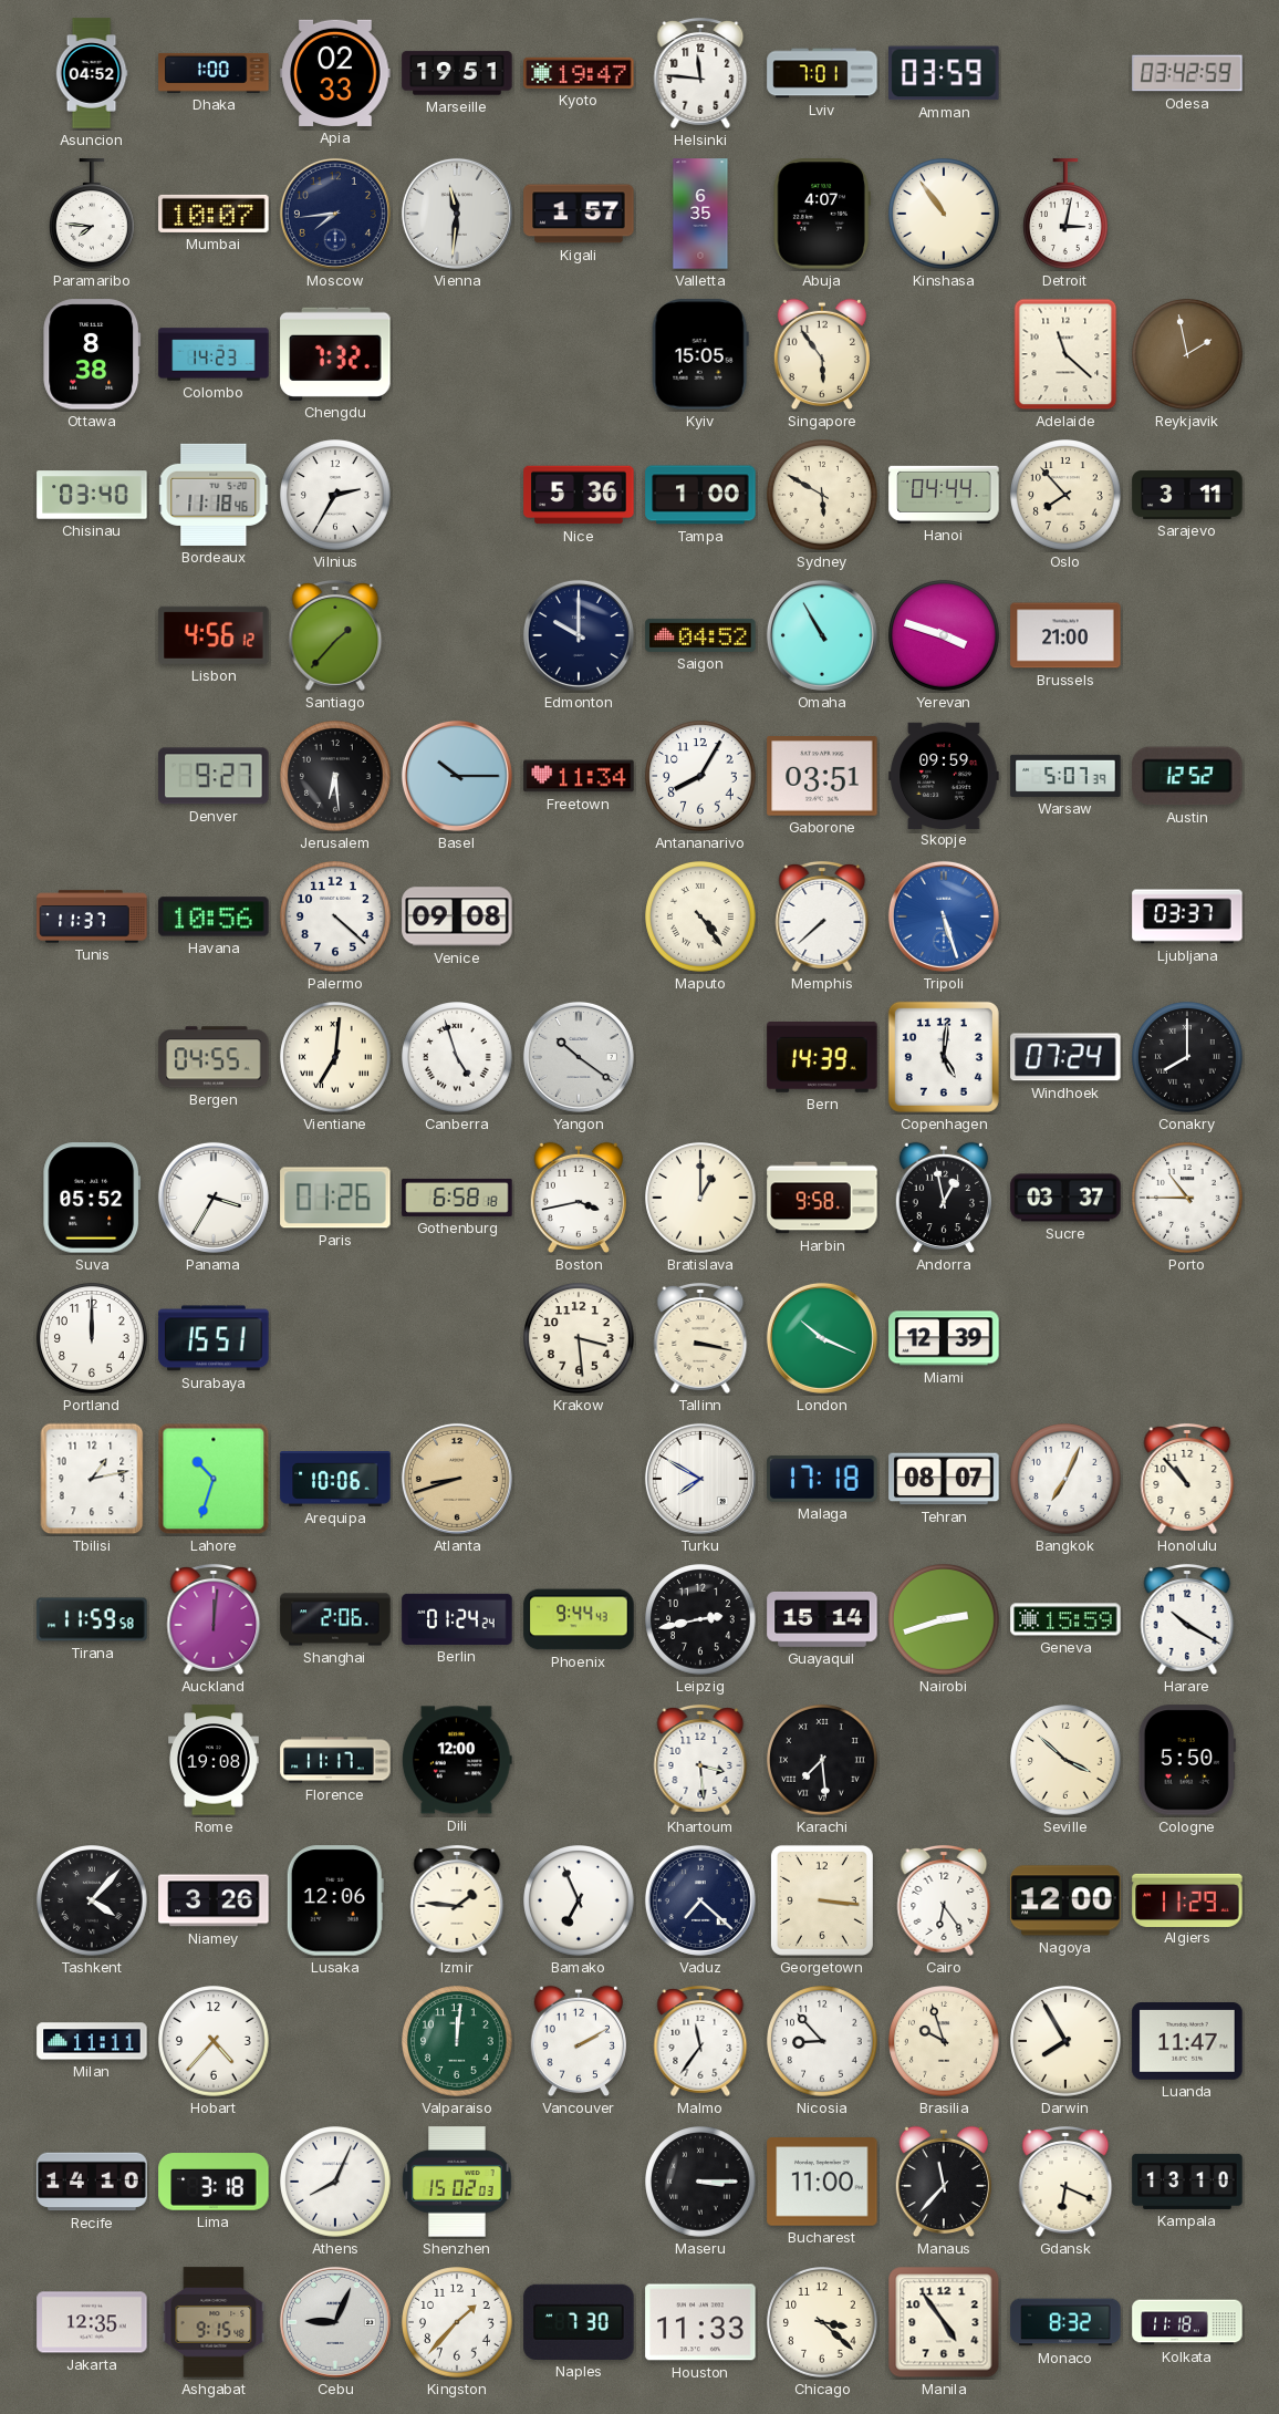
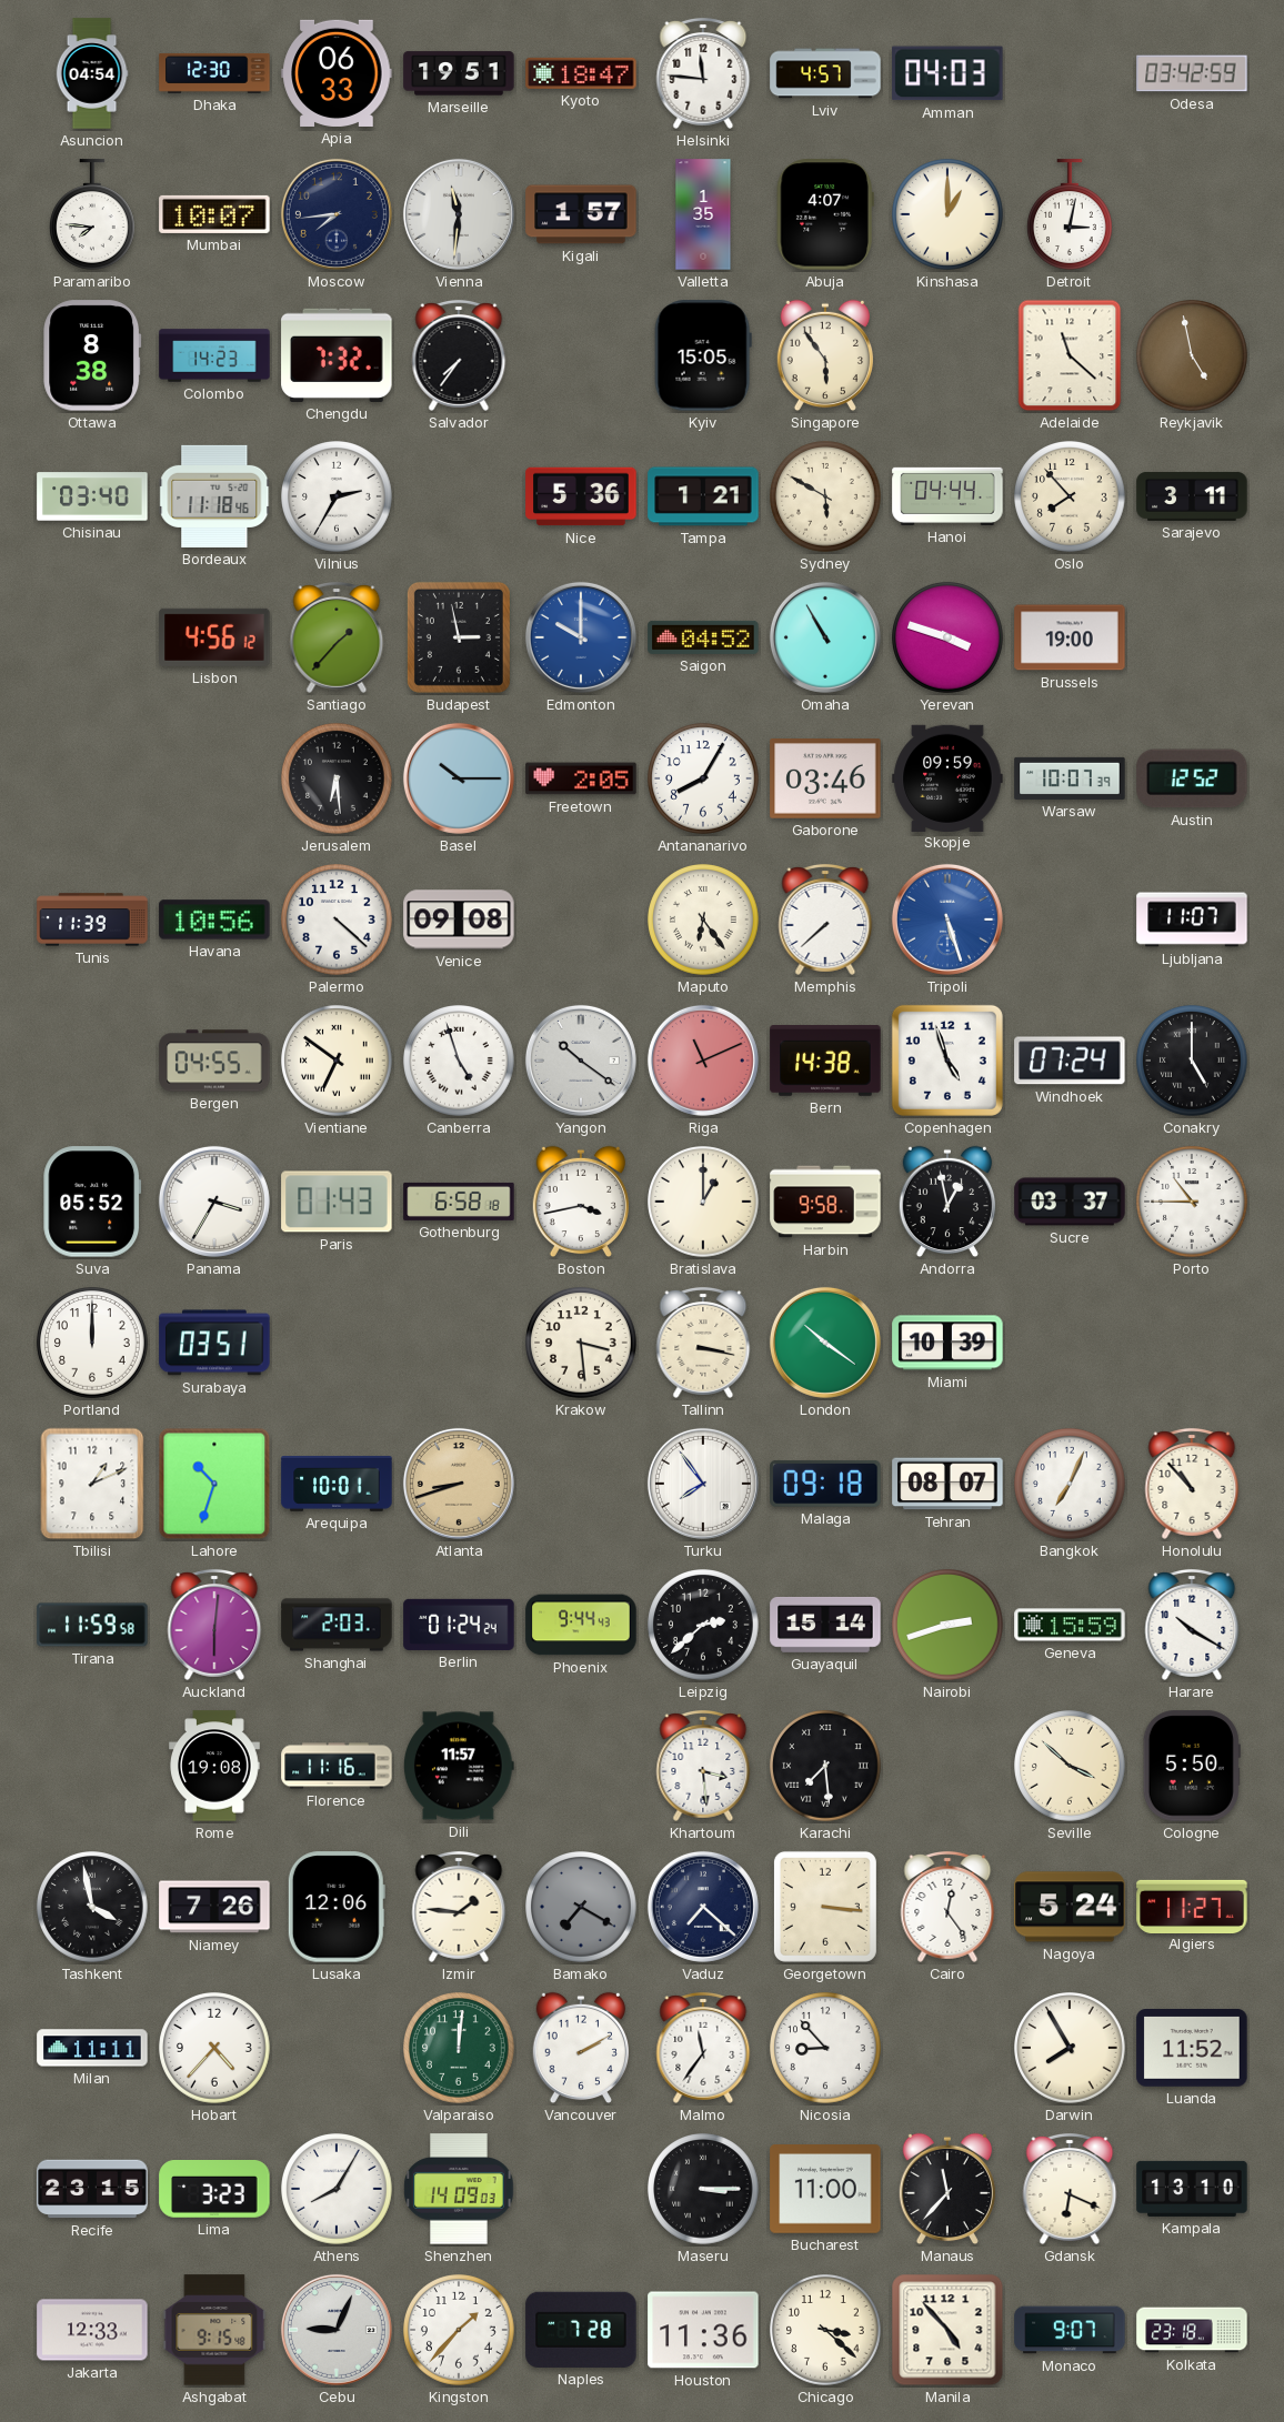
Asuncion: 04:52 -> 04:54
Dhaka: 1:00 -> 12:30
Apia: 02:33 -> 06:33
Kyoto: 19:47 -> 18:47
Lviv: 7:01 -> 4:57
Amman: 03:59 -> 04:03
Valletta: 6:35 -> 1:35
Kinshasa: 10:54 -> 1:00
Salvador: none -> 7:36
Reykjavik: 1:58 -> 4:58
Tampa: 1:00 -> 1:21
Budapest: none -> 2:58
Edmonton dial: navy -> blue
Brussels: 21:00 -> 19:00
Denver: 9:27 -> none
Freetown: 11:34 -> 2:05
Gaborone: 03:51 -> 03:46
Warsaw: 5:07 -> 10:07
Tunis: 11:37 -> 11:39
Maputo: 4:24 -> 6:24
Ljubljana: 03:37 -> 11:07
Vientiane: 7:01 -> 6:51
Riga: none -> 11:11
Bern: 14:39 -> 14:38
Copenhagen: 5:01 -> 4:57
Conakry: 8:00 -> 5:00
Paris: 01:26 -> 01:43
Surabaya: 15:51 -> 03:51
London: 10:19 -> 10:21
Miami: 12:39 -> 10:39
Tbilisi: 1:13 -> 1:11
Arequipa: 10:06 -> 10:01
Turku: 7:50 -> 7:54
Malaga: 17:18 -> 09:18
Auckland: 12:01 -> 6:01
Shanghai: 2:06 -> 2:03
Leipzig: 2:43 -> 2:38
Florence: 11:17 -> 11:16
Dili: 12:00 -> 11:57
Tashkent: 4:07 -> 3:58
Niamey: 3:26 -> 7:26
Bamako: 6:56 -> 7:20
Bamako dial: white -> grey
Cairo: 6:24 -> 12:24
Nagoya: 12:00 -> 5:24
Algiers: 11:29 -> 11:27
Brasilia: 9:57 -> none
Luanda: 11:47 -> 11:52
Recife: 14:10 -> 23:15
Lima: 3:18 -> 3:23
Athens: 8:04 -> 8:05
Shenzhen: 15:02 -> 14:09
Jakarta: 12:35 -> 12:33
Naples: 7:30 -> 7:28
Houston: 11:33 -> 11:36
Manila: 4:54 -> 4:53
Monaco: 8:32 -> 9:07
Kolkata: 11:18 -> 23:18
